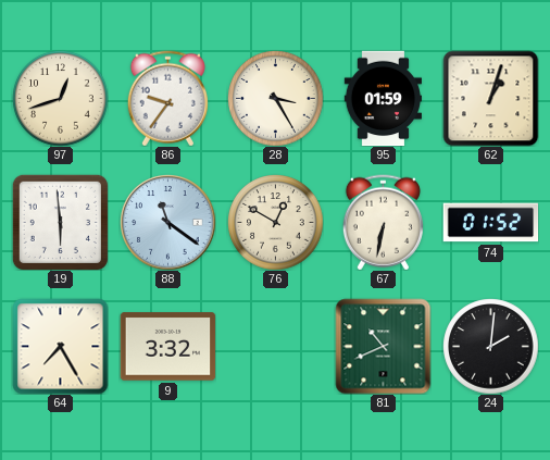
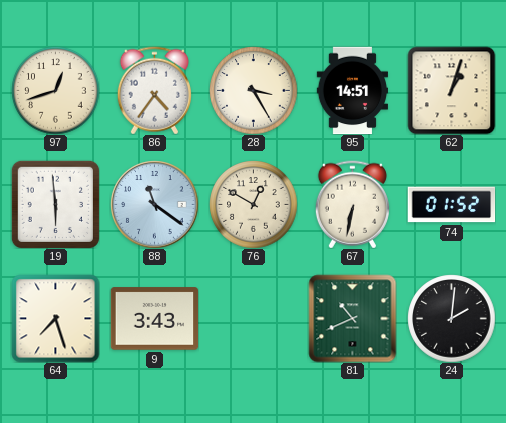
86: 9:36 -> 4:36
95: 01:59 -> 14:51
64: 7:25 -> 7:27
9: 3:32 -> 3:43
